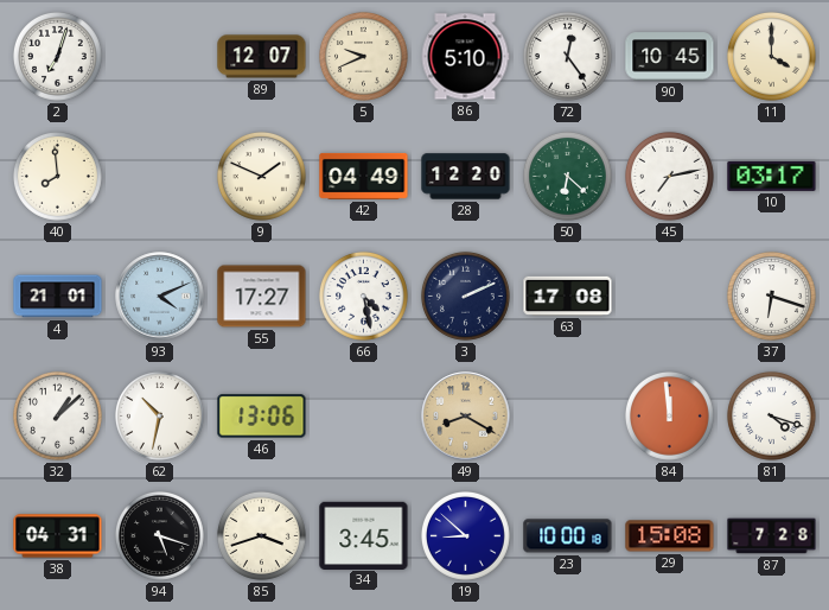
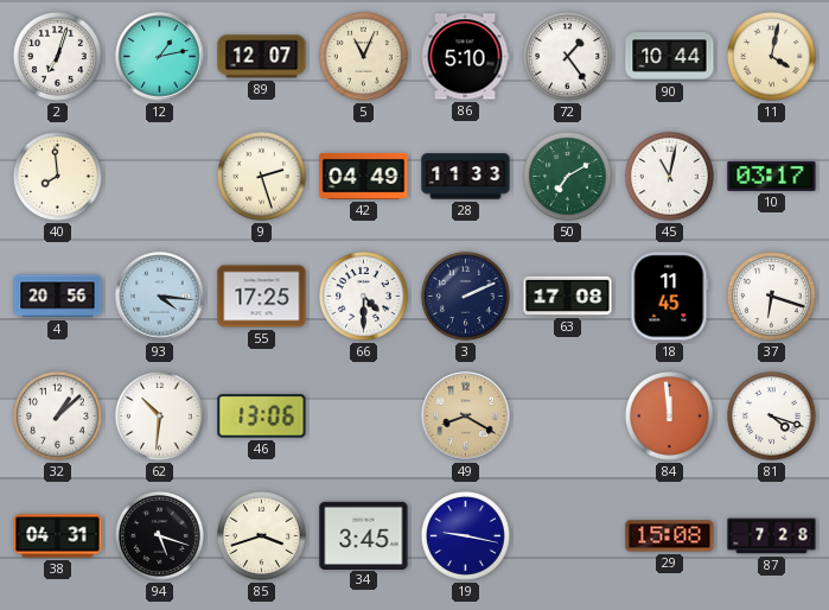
12: none -> 1:13
5: 9:41 -> 11:04
72: 12:24 -> 1:24
90: 10:45 -> 10:44
11: 4:00 -> 4:02
9: 1:49 -> 2:27
28: 12:20 -> 11:33
50: 6:22 -> 7:10
45: 7:13 -> 11:02
4: 21:01 -> 20:56
93: 4:11 -> 4:16
55: 17:27 -> 17:25
66: 4:28 -> 4:30
18: none -> 11:45
62: 10:32 -> 10:31
19: 8:52 -> 9:17
23: 10:00 -> none
